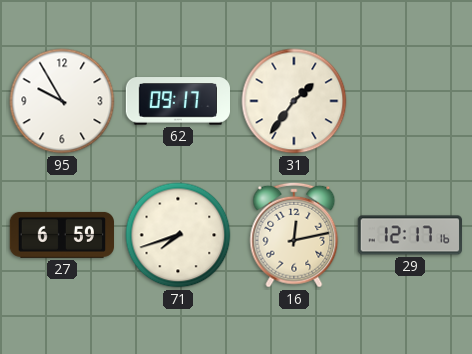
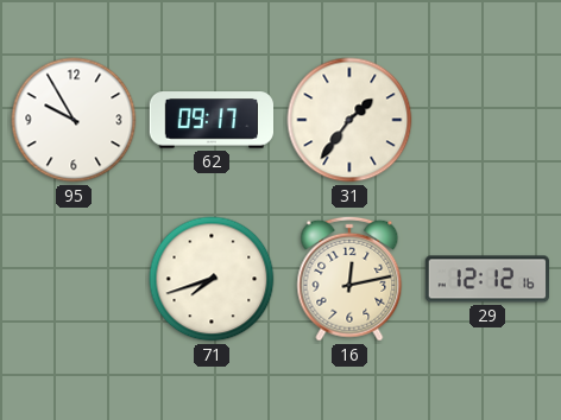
27: 6:59 -> none
29: 12:17 -> 12:12
